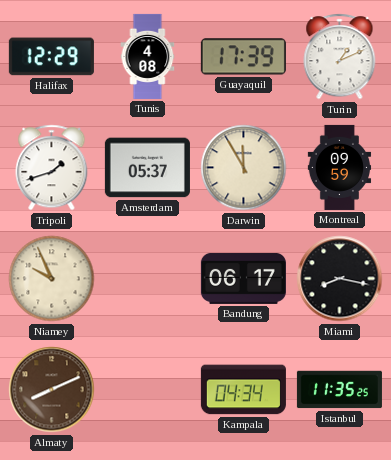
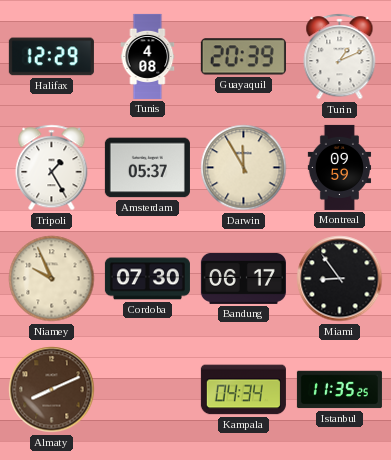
Guayaquil: 17:39 -> 20:39
Tripoli: 1:42 -> 1:25
Cordoba: none -> 07:30
Miami: 8:17 -> 8:54
